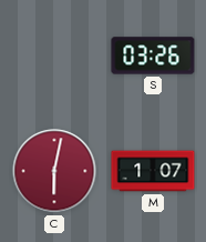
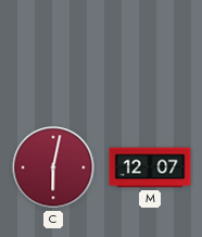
S: 03:26 -> none
M: 1:07 -> 12:07
